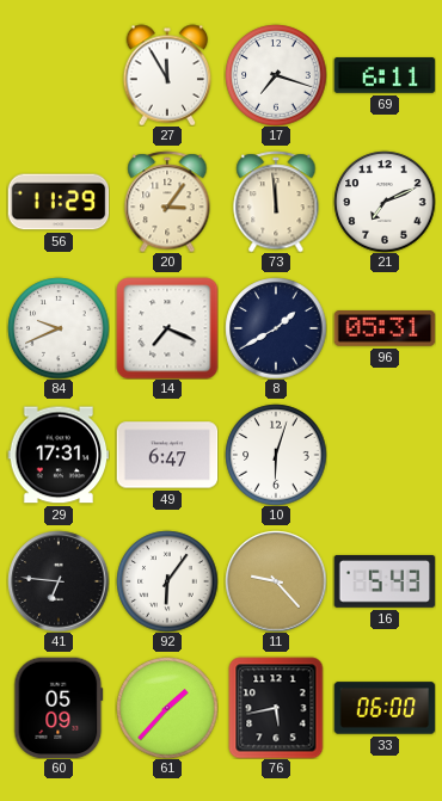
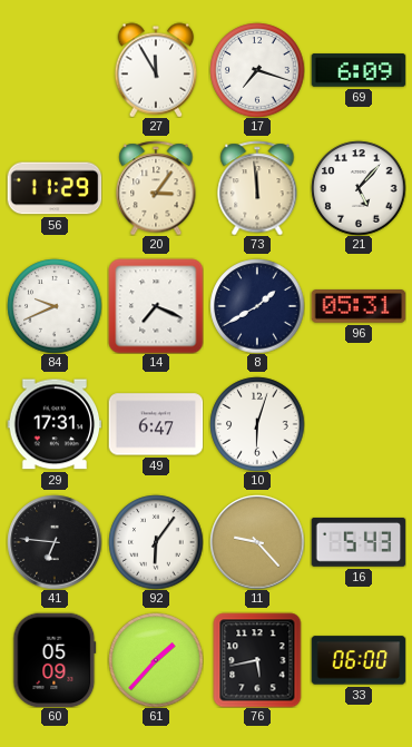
69: 6:11 -> 6:09
21: 7:11 -> 5:07
